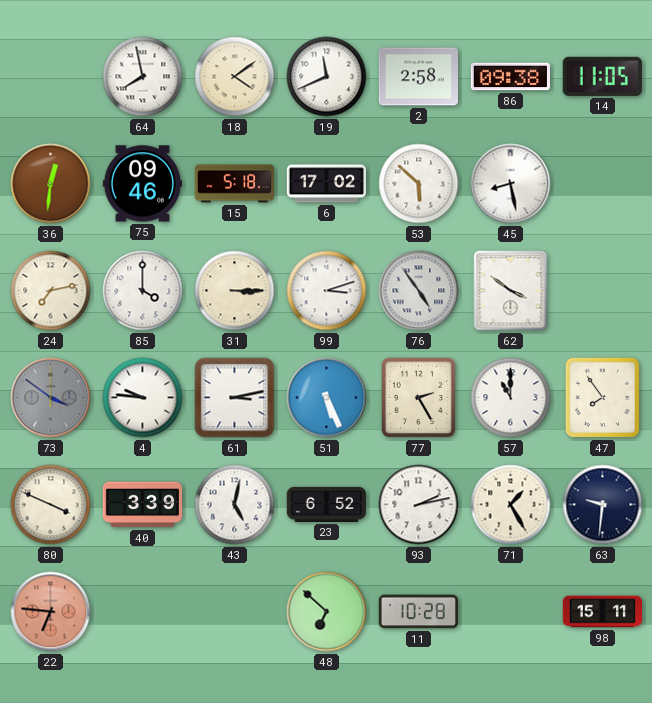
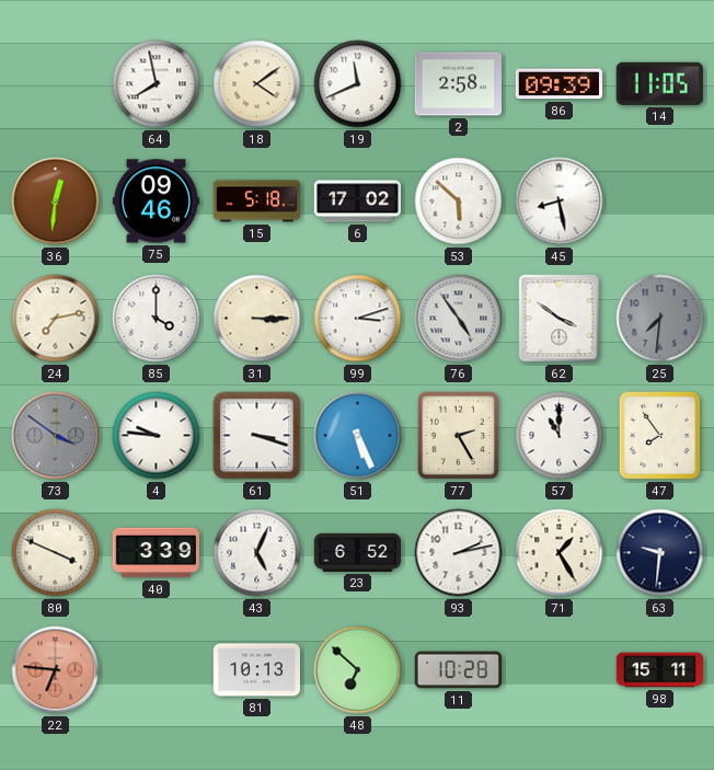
86: 09:38 -> 09:39
25: none -> 7:31
61: 3:13 -> 3:18
43: 5:02 -> 5:04
81: none -> 10:13
